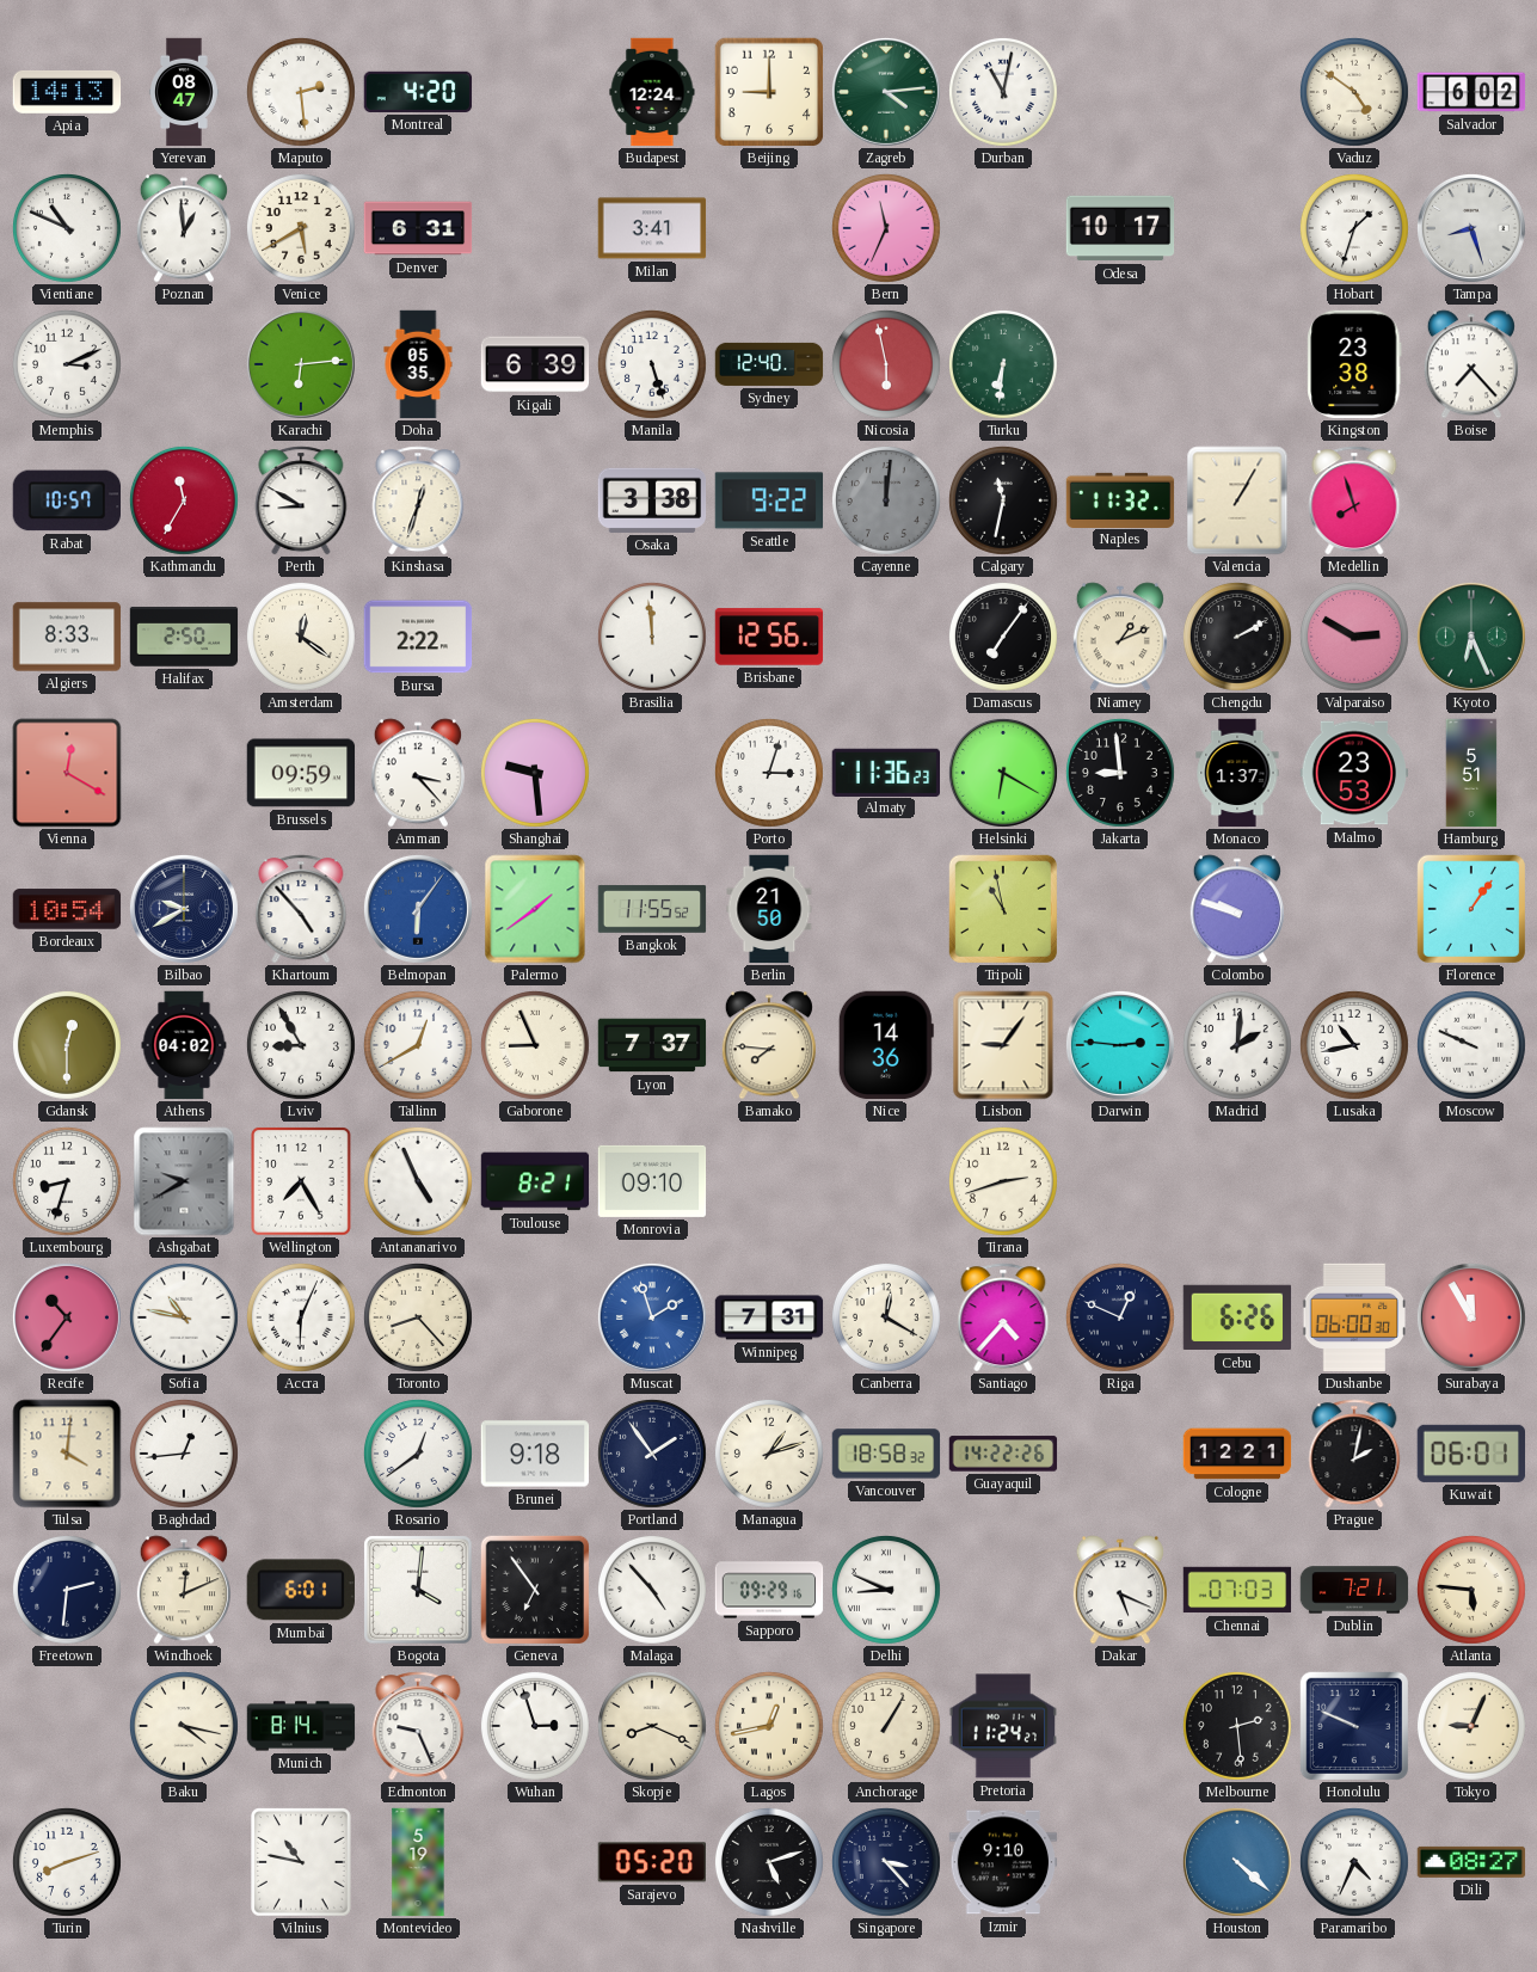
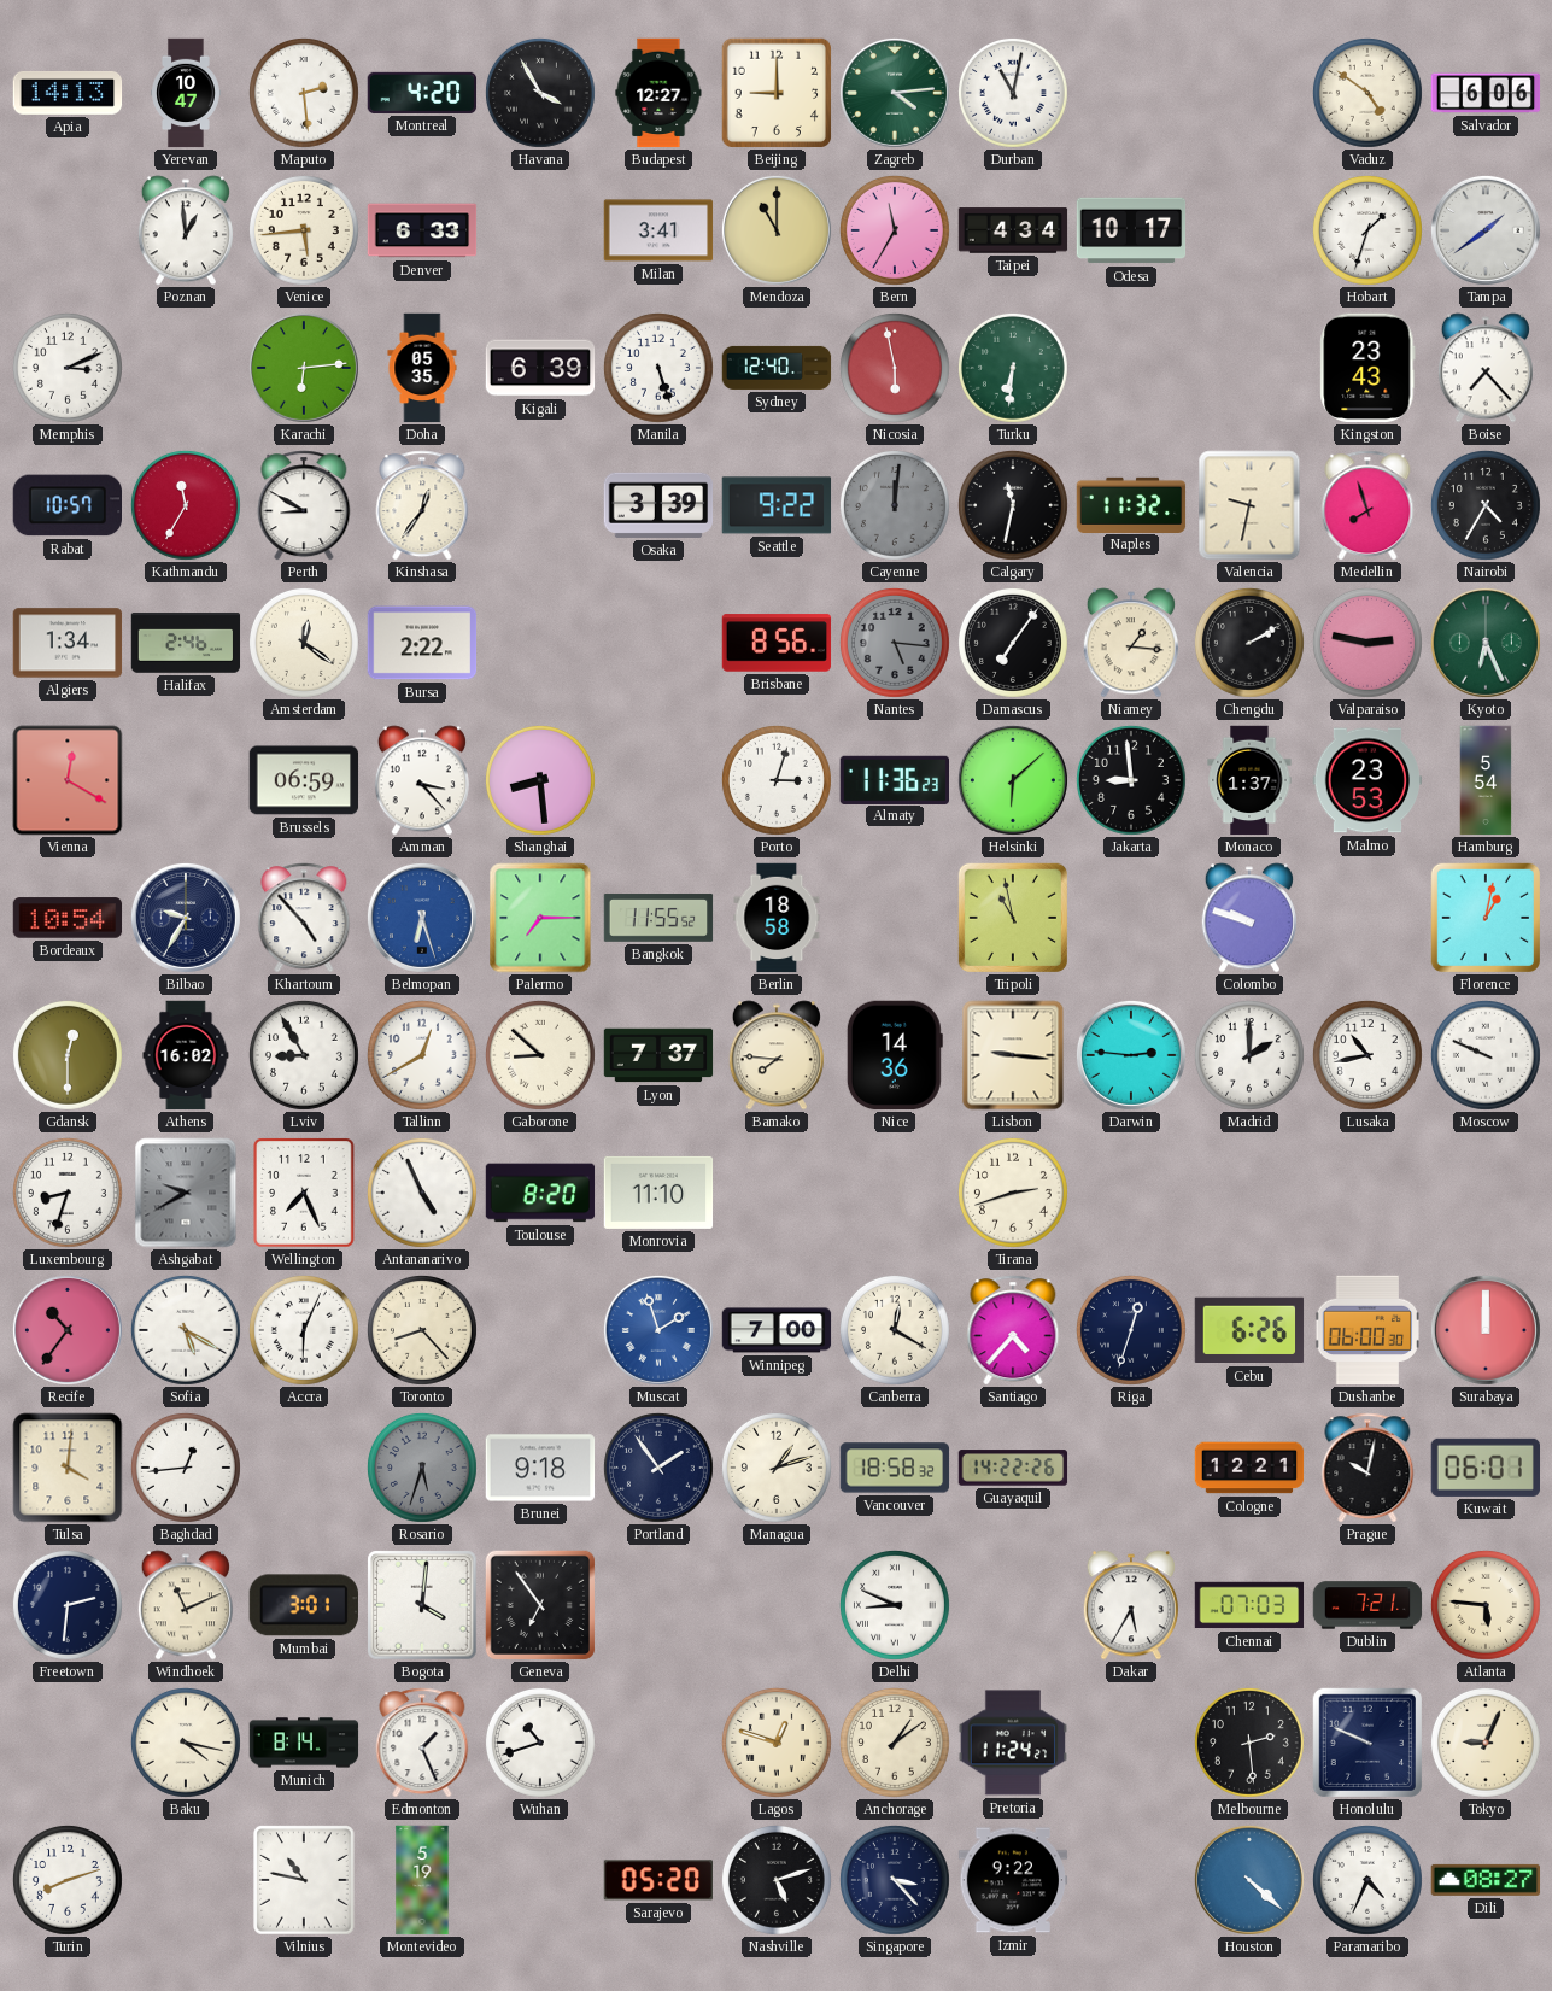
Yerevan: 08:47 -> 10:47
Havana: none -> 3:55
Budapest: 12:24 -> 12:27
Salvador: 6:02 -> 6:06
Vientiane: 10:49 -> none
Venice: 5:40 -> 5:44
Denver: 6:31 -> 6:33
Mendoza: none -> 11:00
Bern: 11:34 -> 11:35
Taipei: none -> 4:34
Tampa: 8:27 -> 1:39
Kingston: 23:38 -> 23:43
Kinshasa: 12:33 -> 12:36
Osaka: 3:38 -> 3:39
Valencia: 1:05 -> 9:32
Nairobi: none -> 4:35
Algiers: 8:33 -> 1:34
Halifax: 2:50 -> 2:46
Brasilia: 11:59 -> none
Brisbane: 12:56 -> 8:56
Nantes: none -> 5:16
Niamey: 1:11 -> 1:16
Valparaiso: 2:50 -> 2:47
Brussels: 09:59 -> 06:59
Shanghai: 9:29 -> 8:29
Helsinki: 6:20 -> 6:08
Hamburg: 5:51 -> 5:54
Bilbao: 9:40 -> 9:35
Belmopan: 6:06 -> 6:27
Palermo: 1:39 -> 7:15
Berlin: 21:50 -> 18:58
Florence: 1:06 -> 1:02
Athens: 04:02 -> 16:02
Gaborone: 8:56 -> 8:52
Lisbon: 9:06 -> 9:16
Madrid: 2:01 -> 2:00
Wellington: 7:25 -> 7:26
Toulouse: 8:21 -> 8:20
Monrovia: 09:10 -> 11:10
Sofia: 10:47 -> 5:20
Winnipeg: 7:31 -> 7:00
Riga: 12:49 -> 12:33
Surabaya: 11:55 -> 12:00
Rosario: 12:39 -> 5:33
Rosario dial: white -> grey
Prague: 2:02 -> 10:02
Windhoek: 12:11 -> 11:11
Mumbai: 6:01 -> 3:01
Malaga: 4:53 -> none
Sapporo: 09:29 -> none
Dakar: 5:19 -> 5:35
Edmonton: 9:26 -> 1:26
Wuhan: 2:57 -> 10:42
Skopje: 8:19 -> none
Lagos: 12:43 -> 12:48
Anchorage: 1:05 -> 1:09
Izmir: 9:10 -> 9:22
